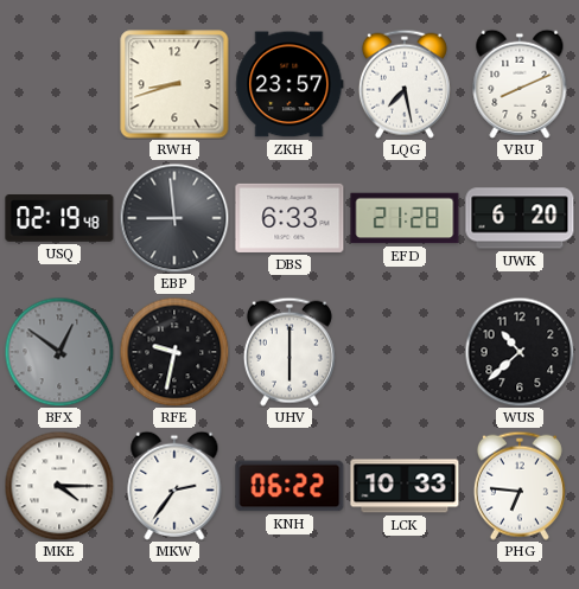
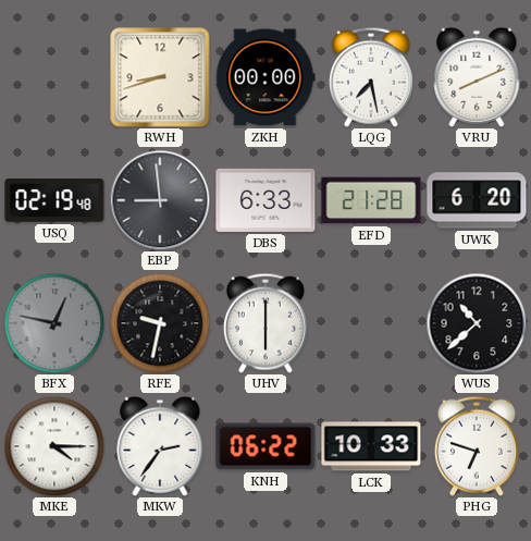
ZKH: 23:57 -> 00:00
BFX: 12:51 -> 12:47
PHG: 6:46 -> 6:48
